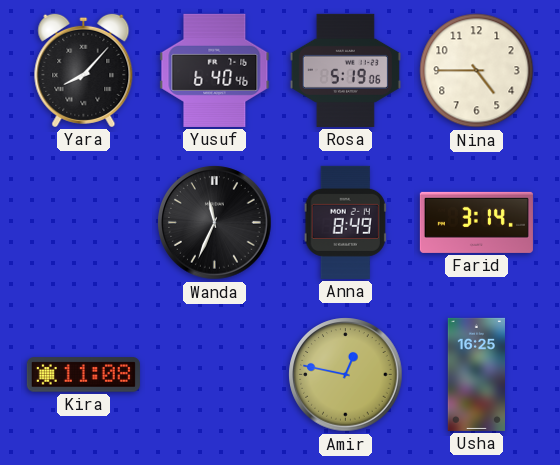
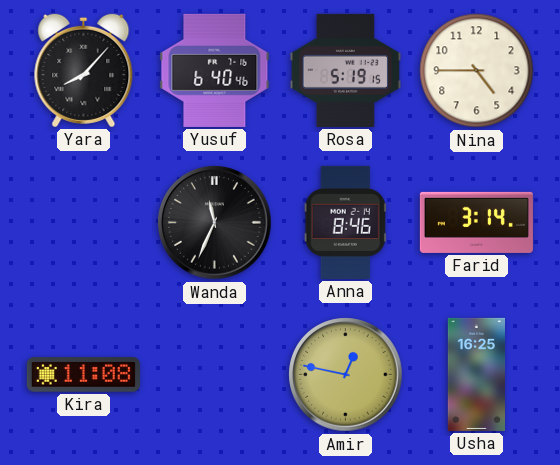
Rosa: 5:19:06 -> 5:19:15
Anna: 8:49 -> 8:46
